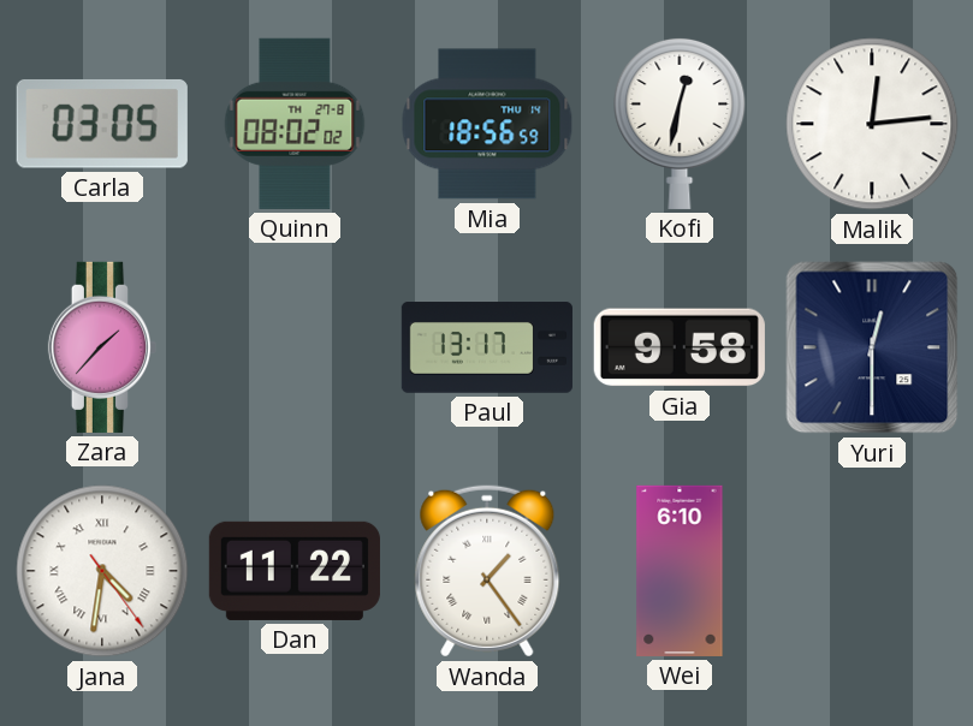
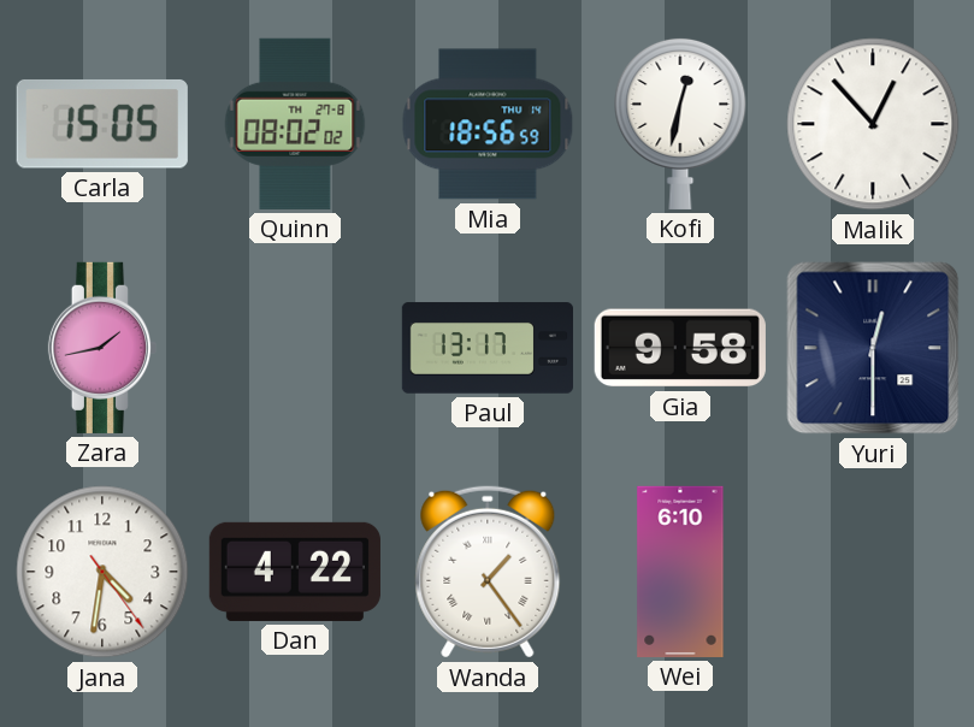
Carla: 03:05 -> 15:05
Malik: 12:14 -> 12:53
Zara: 1:37 -> 1:43
Jana numerals: Roman -> Arabic
Dan: 11:22 -> 4:22
